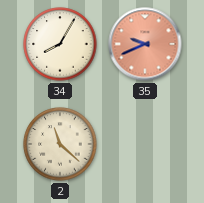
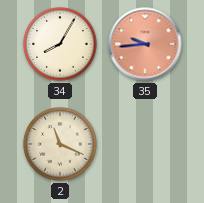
35: 9:41 -> 9:44
2: 11:22 -> 11:19
